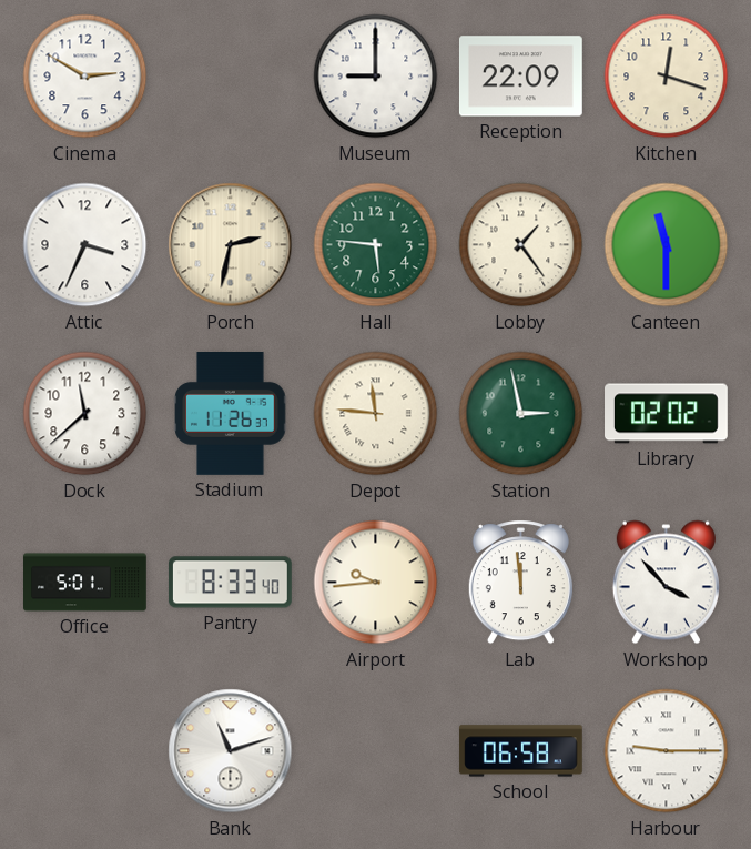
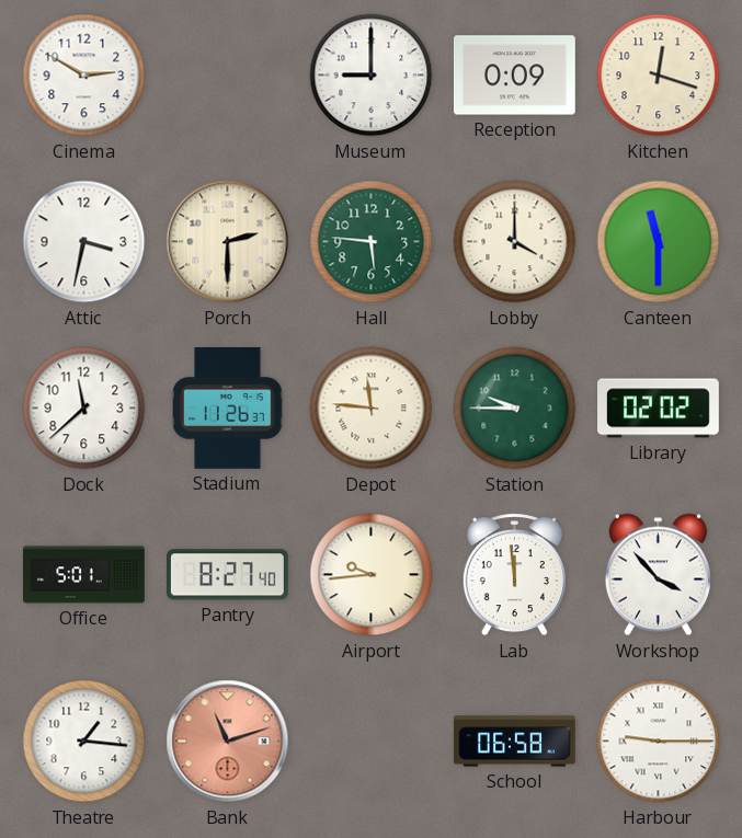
Reception: 22:09 -> 0:09
Attic: 3:34 -> 3:32
Porch: 2:32 -> 2:30
Lobby: 1:24 -> 4:00
Station: 2:58 -> 9:45
Pantry: 8:33 -> 8:27
Theatre: none -> 1:16
Bank dial: white -> salmon
